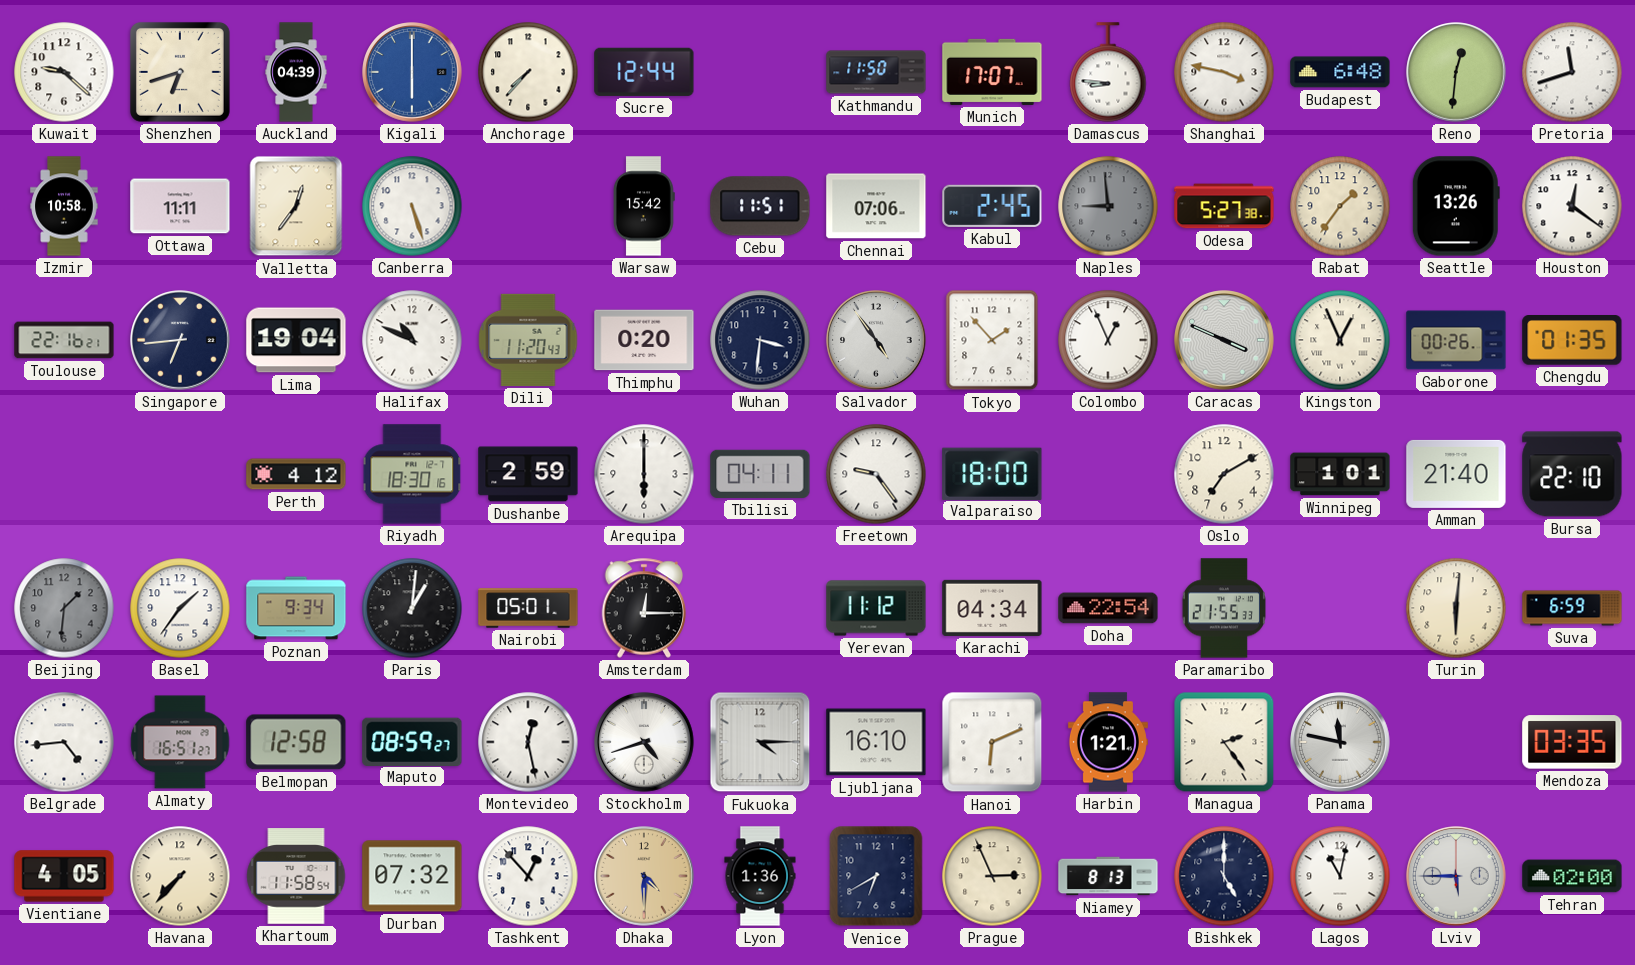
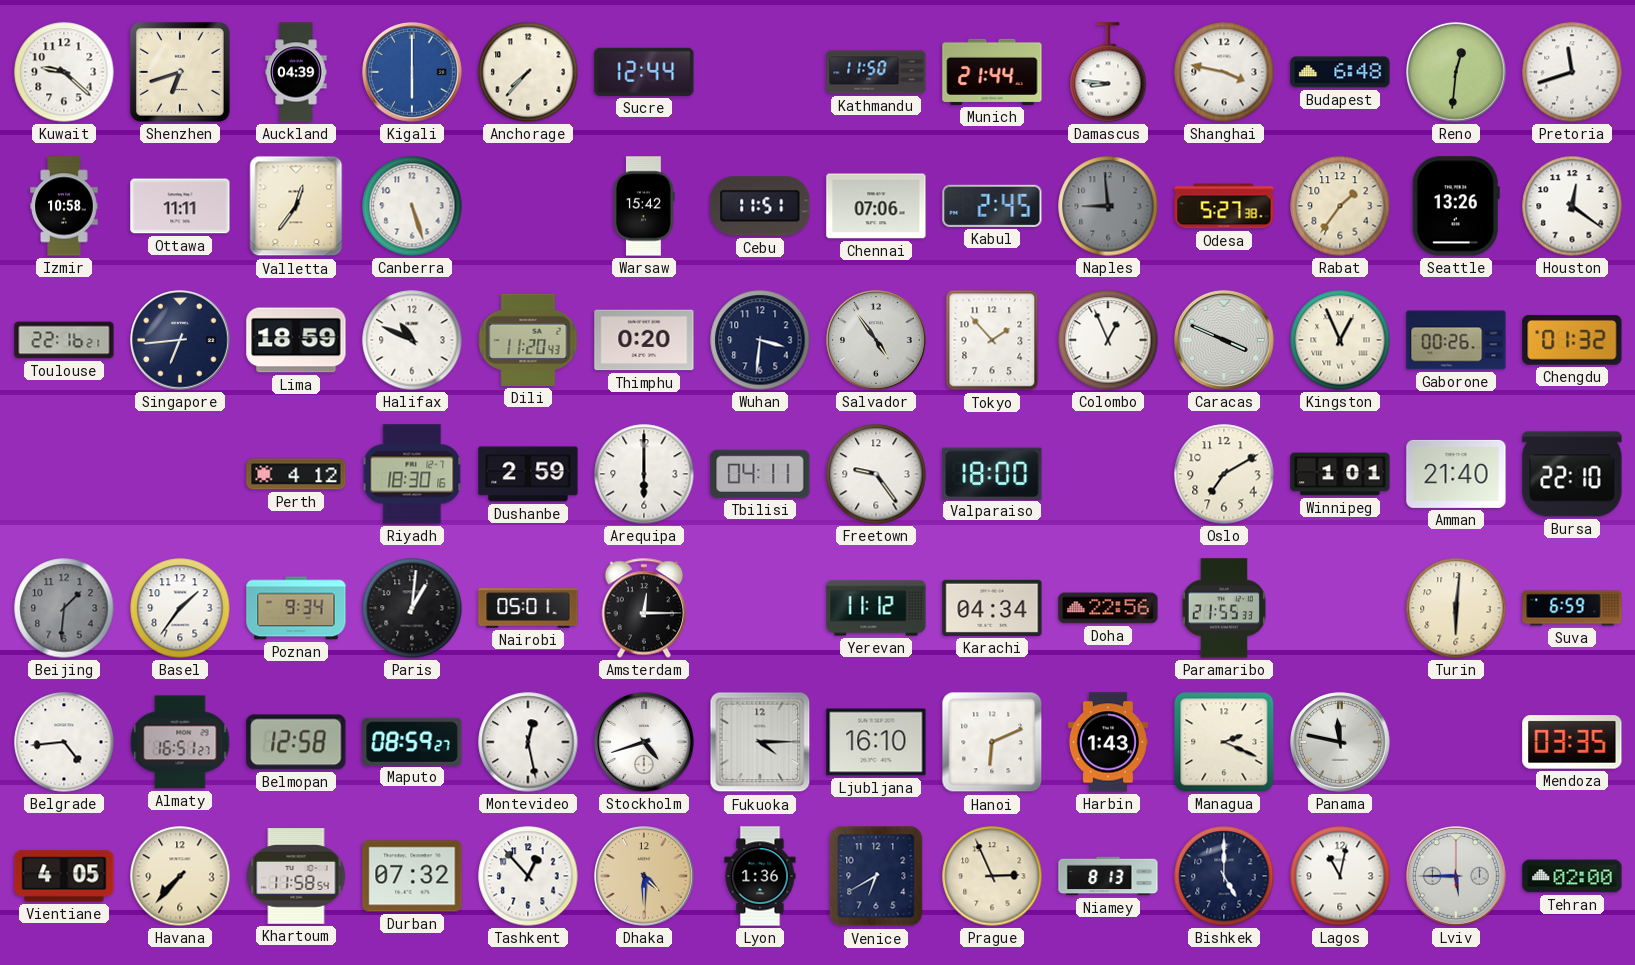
Munich: 17:07 -> 21:44
Lima: 19:04 -> 18:59
Chengdu: 01:35 -> 01:32
Doha: 22:54 -> 22:56
Harbin: 1:21 -> 1:43
Managua: 2:24 -> 2:19
